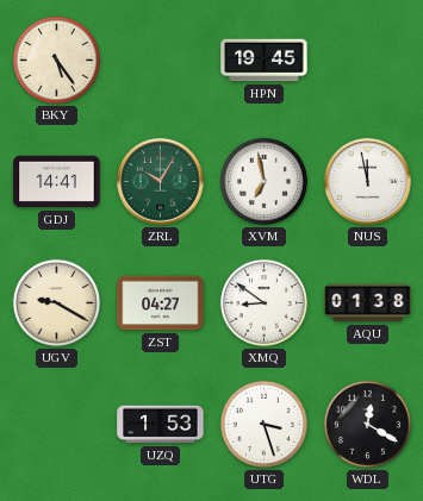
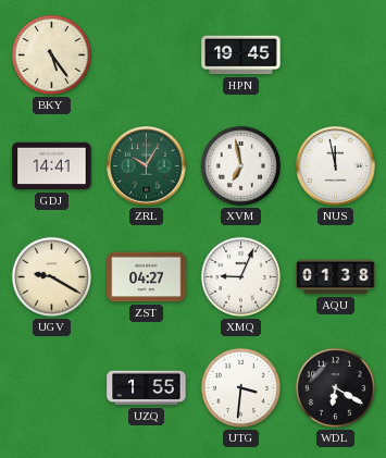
XMQ: 8:51 -> 9:04
UZQ: 1:53 -> 1:55
UTG: 3:27 -> 3:31
WDL: 12:20 -> 6:20
